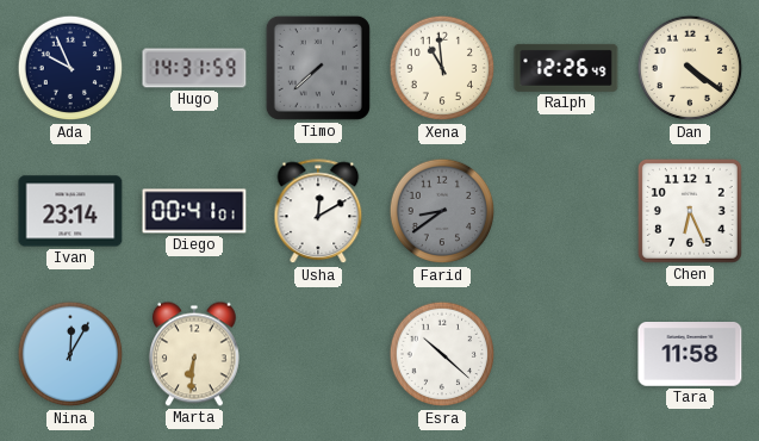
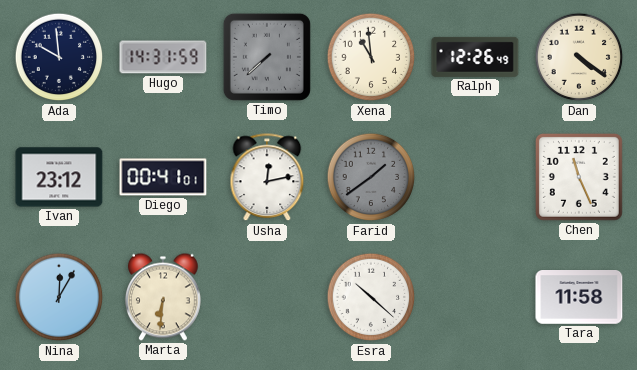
Ada: 9:56 -> 9:59
Ivan: 23:14 -> 23:12
Usha: 12:10 -> 12:13
Farid: 8:39 -> 1:39
Chen: 6:26 -> 11:26
